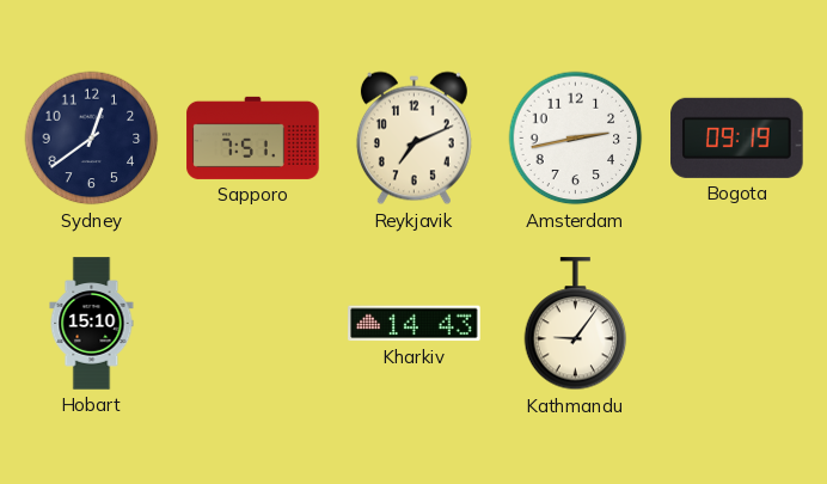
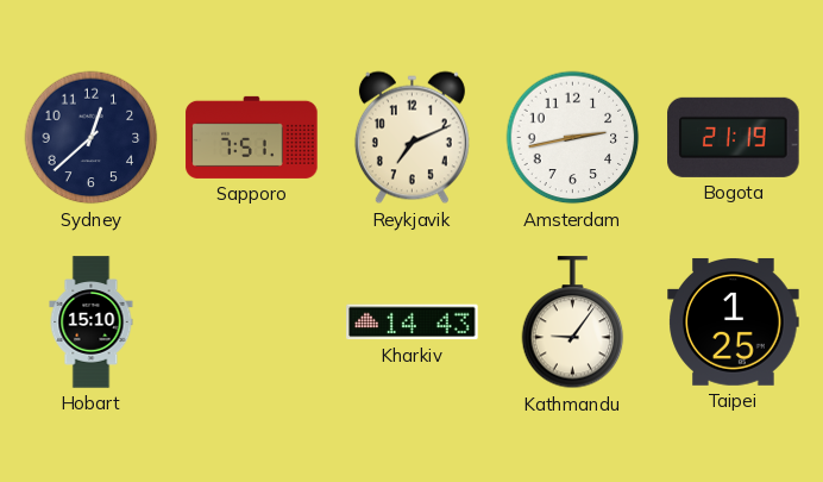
Sydney: 12:39 -> 12:38
Bogota: 09:19 -> 21:19
Taipei: none -> 1:25
